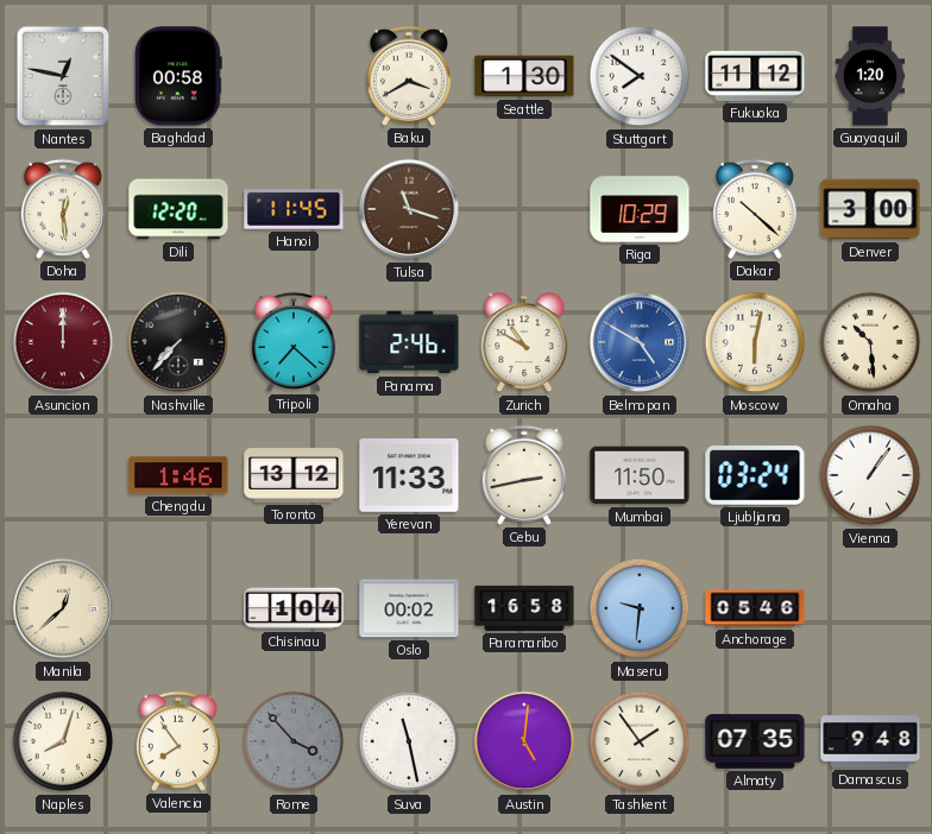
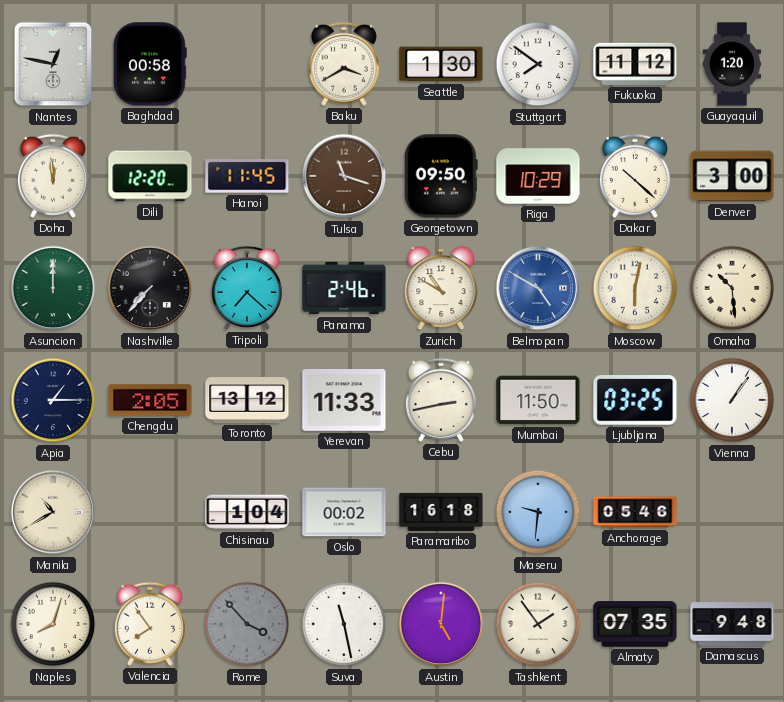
Doha: 12:29 -> 11:59
Georgetown: none -> 09:50
Asuncion dial: burgundy -> green
Apia: none -> 1:15
Chengdu: 1:46 -> 2:05
Ljubljana: 03:24 -> 03:25
Manila: 12:38 -> 10:40
Paramaribo: 16:58 -> 16:18
